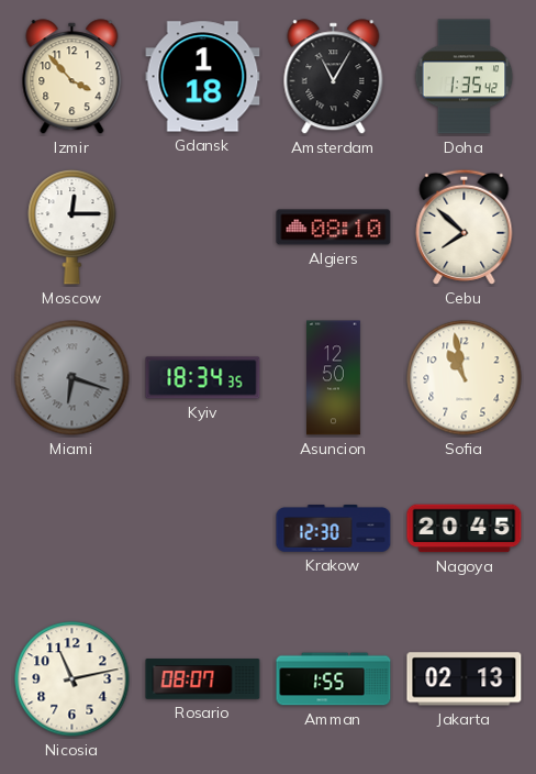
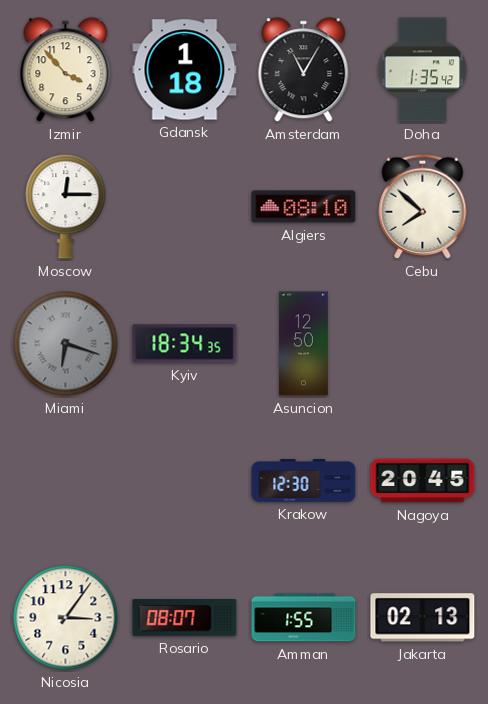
Sofia: 10:58 -> none
Nicosia: 11:13 -> 3:06
